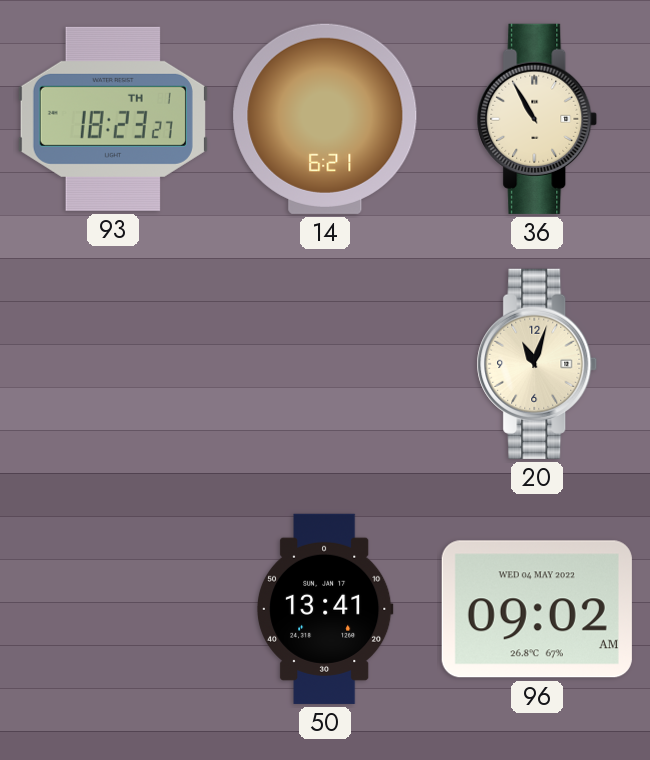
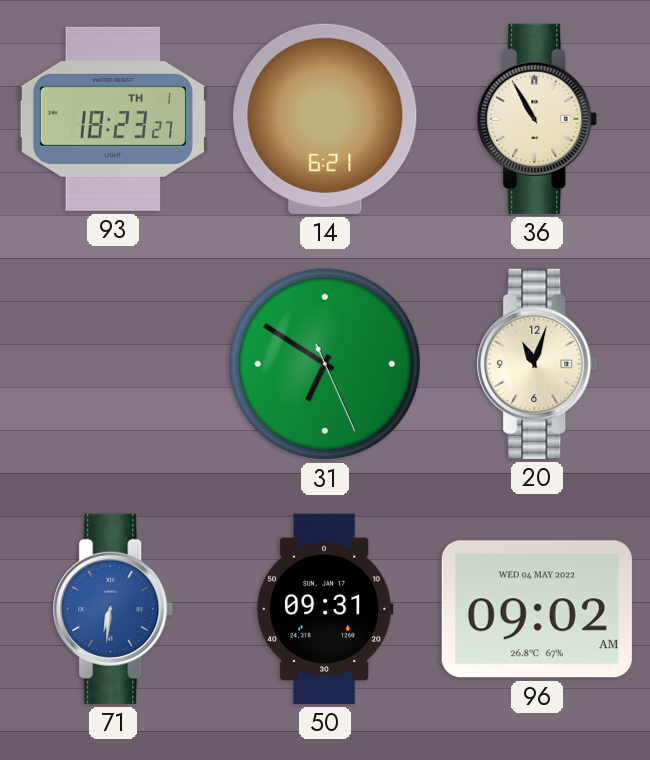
31: none -> 6:50
71: none -> 6:31
50: 13:41 -> 09:31
